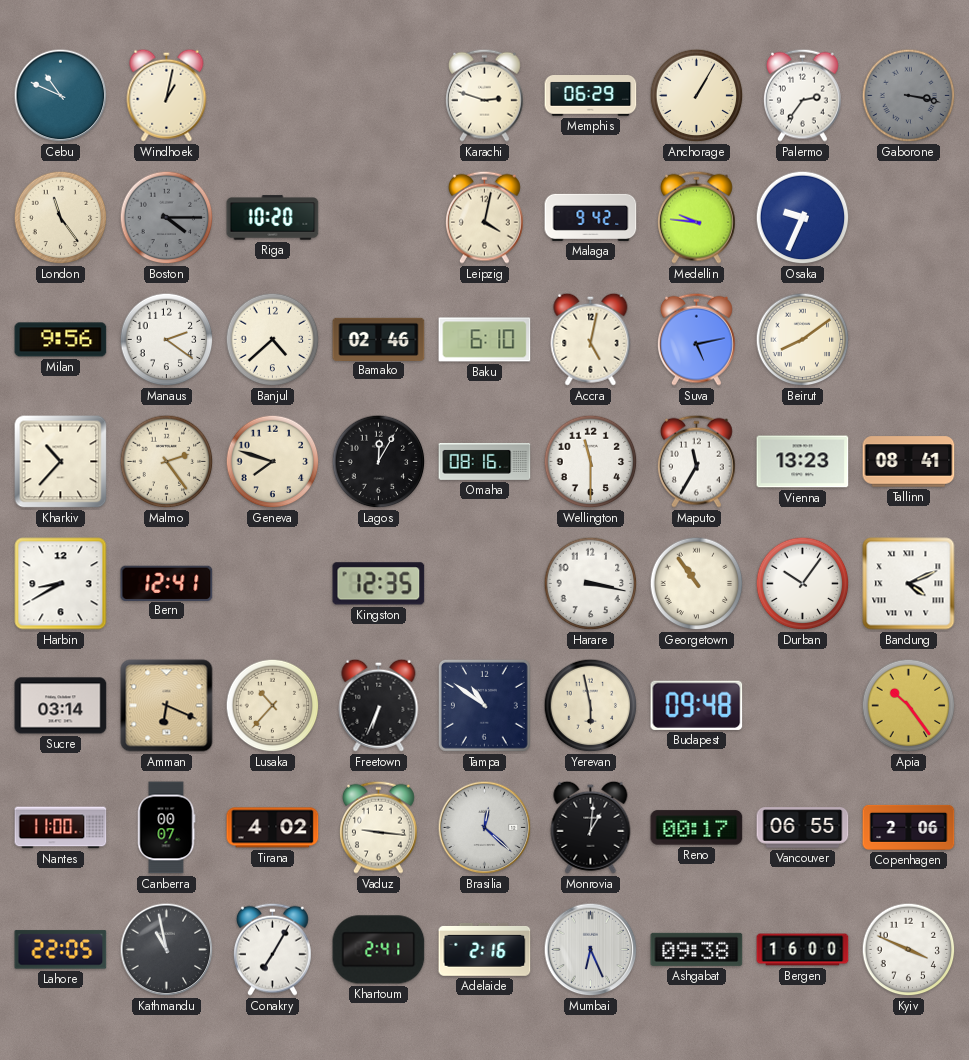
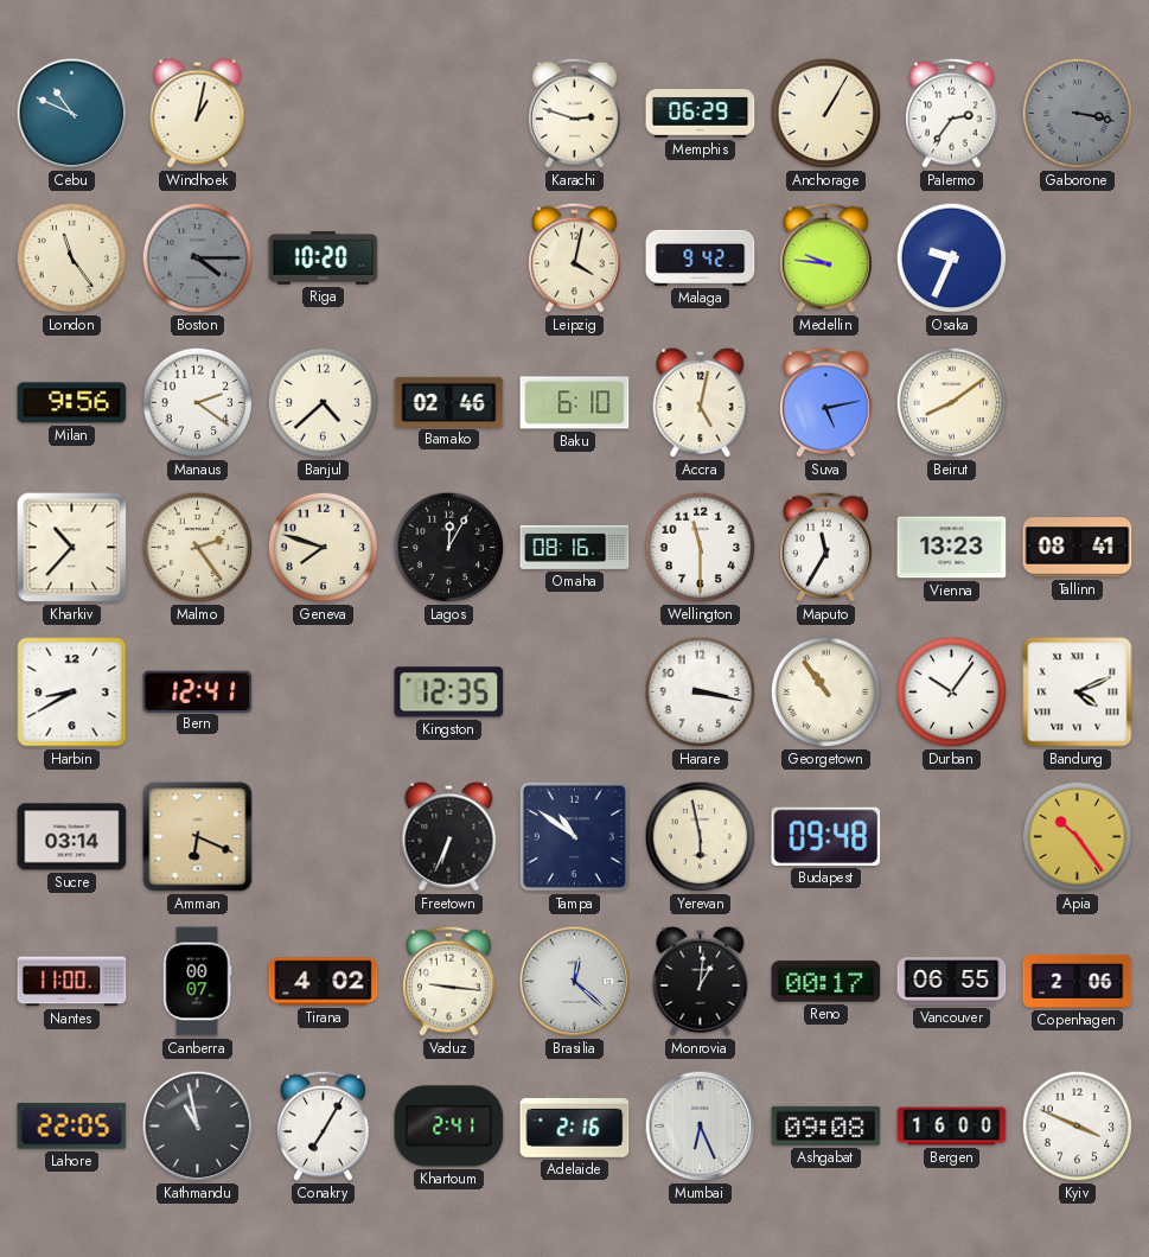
Lusaka: 10:37 -> none
Ashgabat: 09:38 -> 09:08
